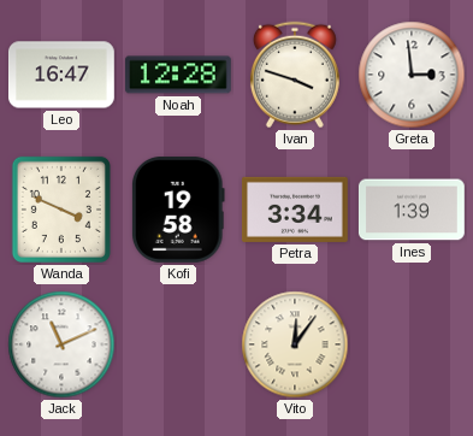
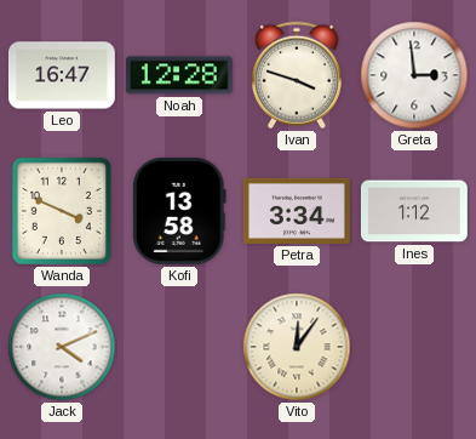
Kofi: 19:58 -> 13:58
Ines: 1:39 -> 1:12
Jack: 11:11 -> 4:11
